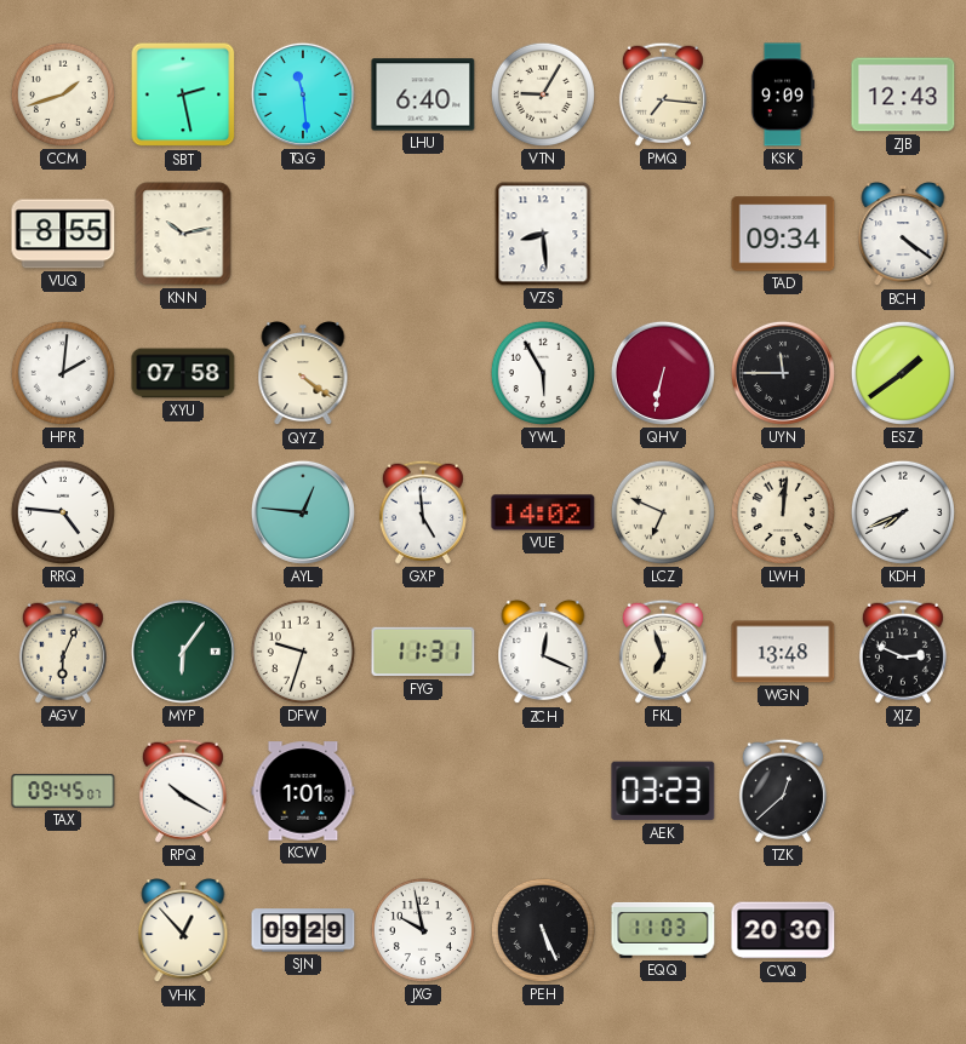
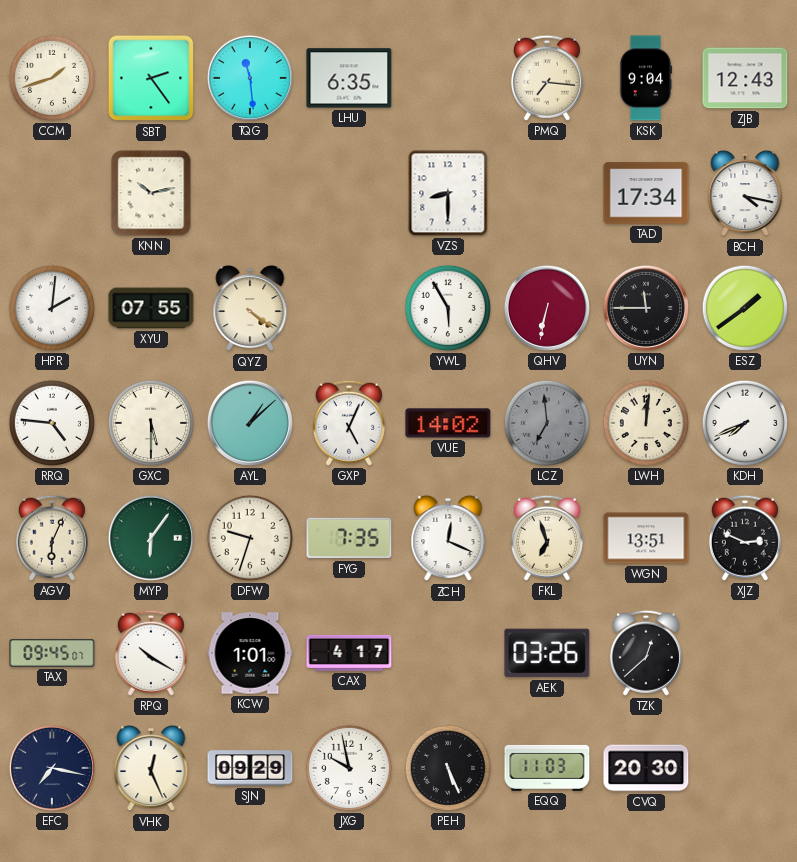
SBT: 2:28 -> 2:24
LHU: 6:40 -> 6:35
VTN: 9:05 -> none
KSK: 9:09 -> 9:04
VUQ: 8:55 -> none
VZS: 8:29 -> 8:30
TAD: 09:34 -> 17:34
BCH: 4:21 -> 4:17
XYU: 07:58 -> 07:55
GXC: none -> 5:30
AYL: 12:46 -> 1:08
GXP: 4:59 -> 5:04
LCZ: 6:49 -> 6:59
LCZ dial: cream -> grey
FYG: 11:31 -> 7:35
WGN: 13:48 -> 13:51
CAX: none -> 4:17
AEK: 03:23 -> 03:26
EFC: none -> 7:17
VHK: 12:53 -> 12:26
